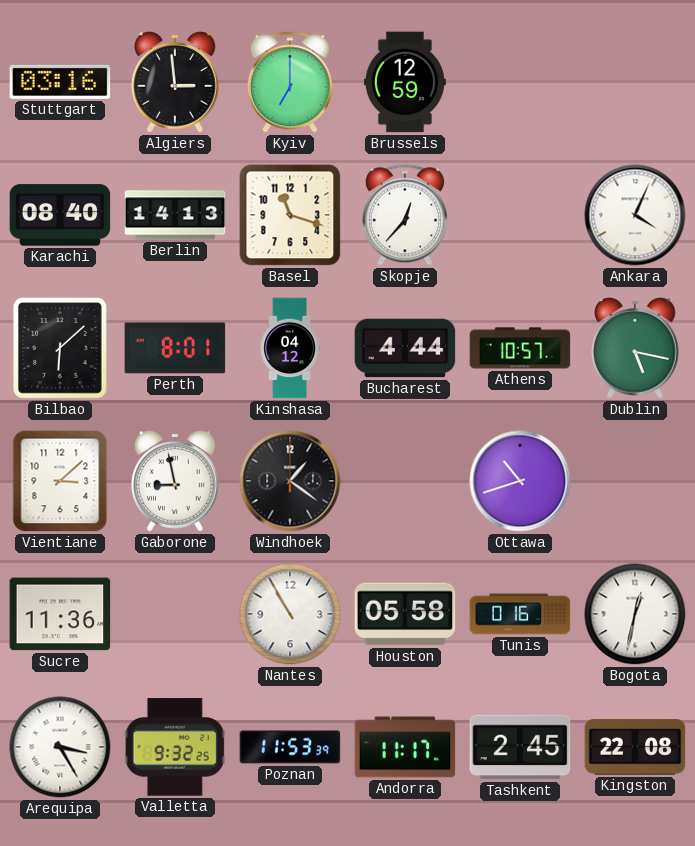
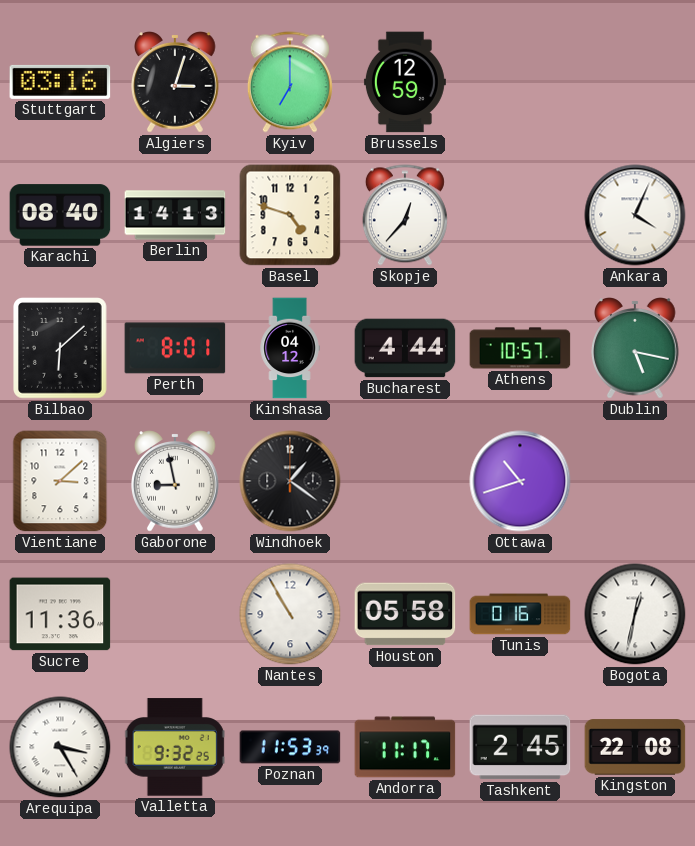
Algiers: 2:59 -> 3:03
Basel: 11:18 -> 4:48
